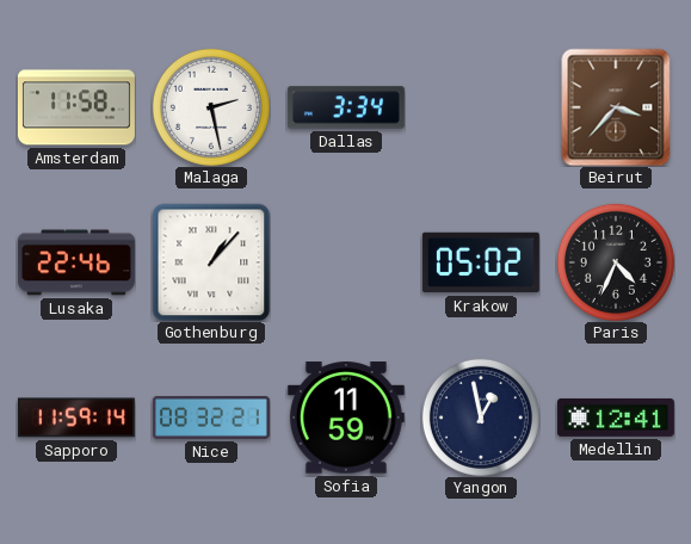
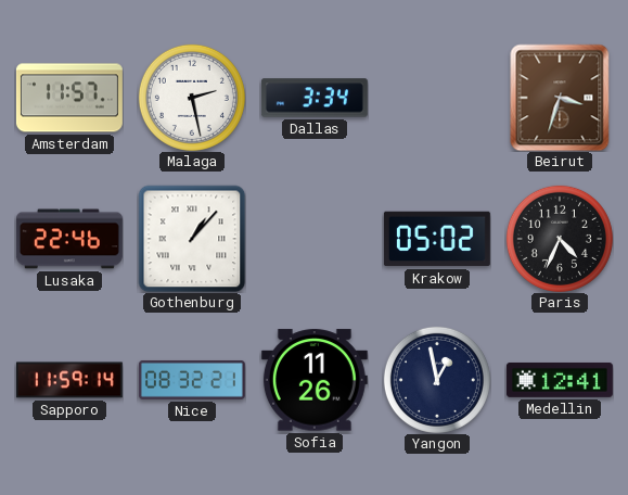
Amsterdam: 11:58 -> 11:57
Beirut: 3:37 -> 3:33
Sofia: 11:59 -> 11:26
